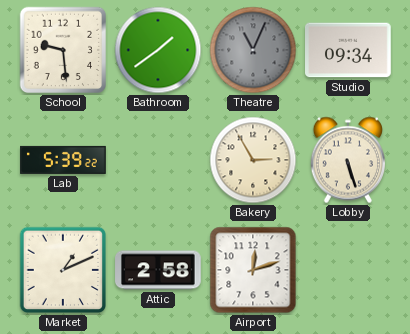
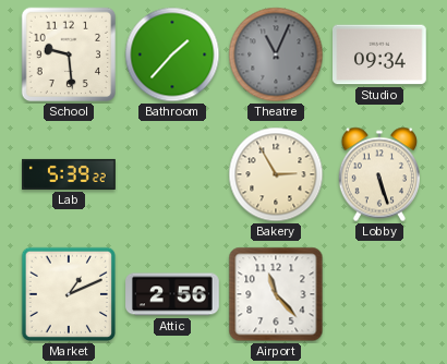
Bathroom: 1:39 -> 1:37
Attic: 2:58 -> 2:56
Airport: 12:12 -> 11:23
